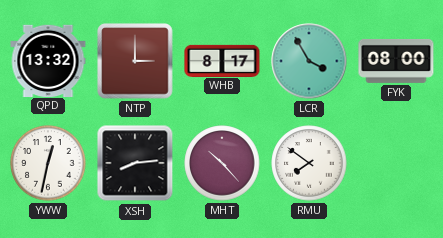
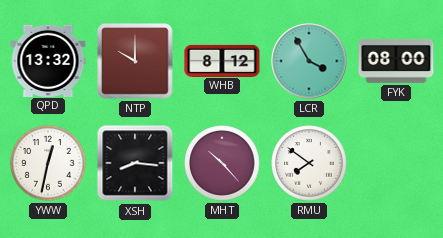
NTP: 3:00 -> 10:00
WHB: 8:17 -> 8:12
XSH: 8:14 -> 8:16
